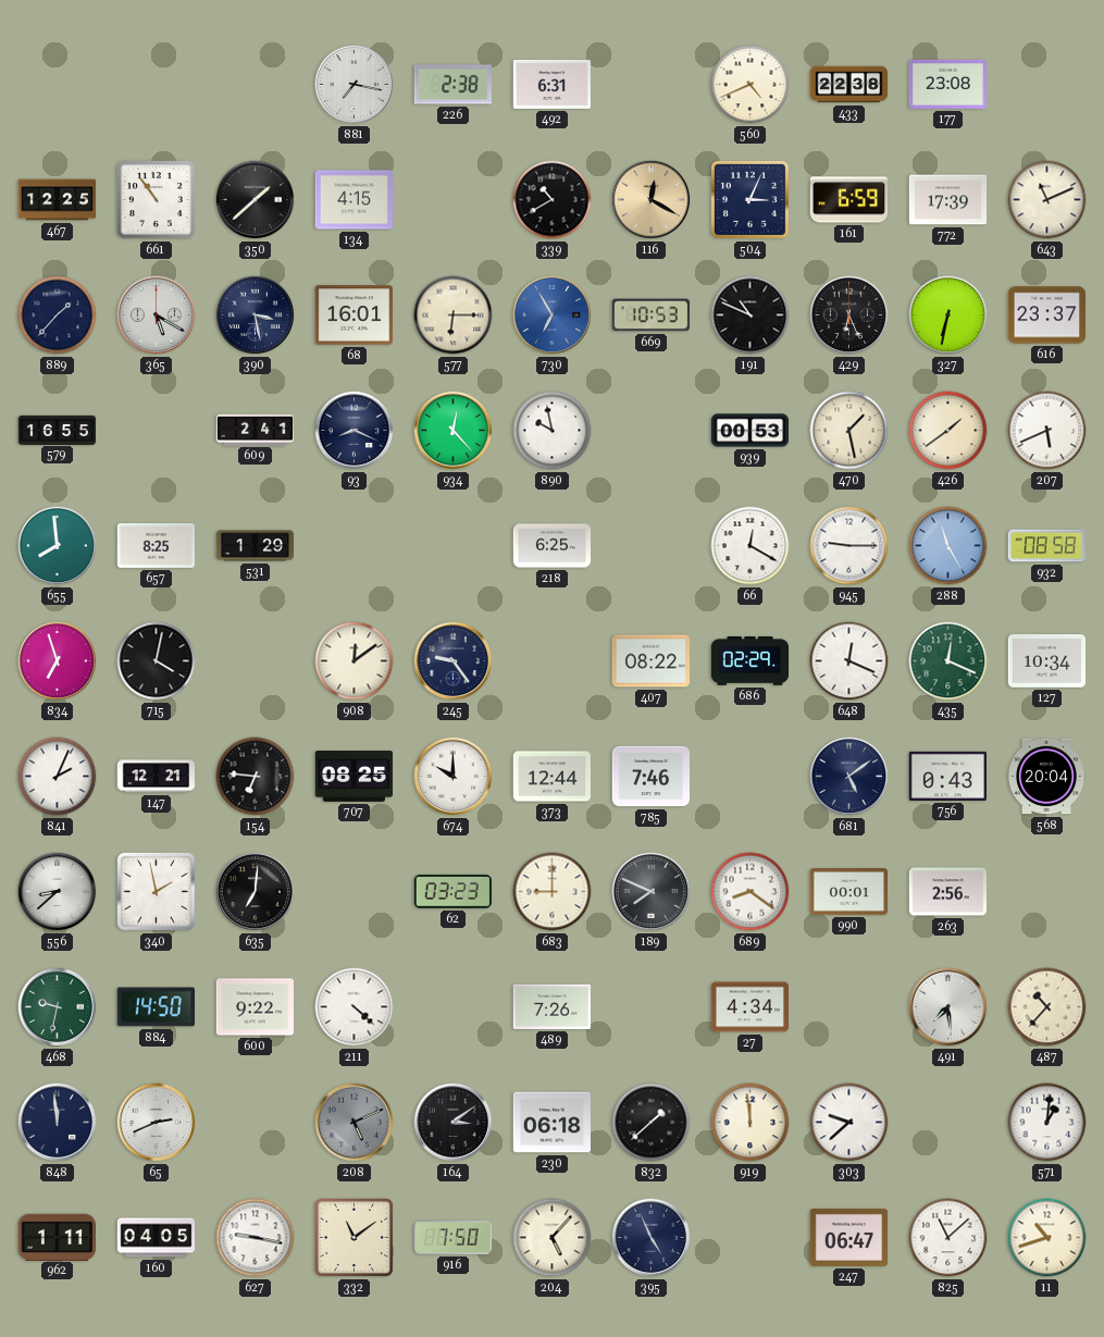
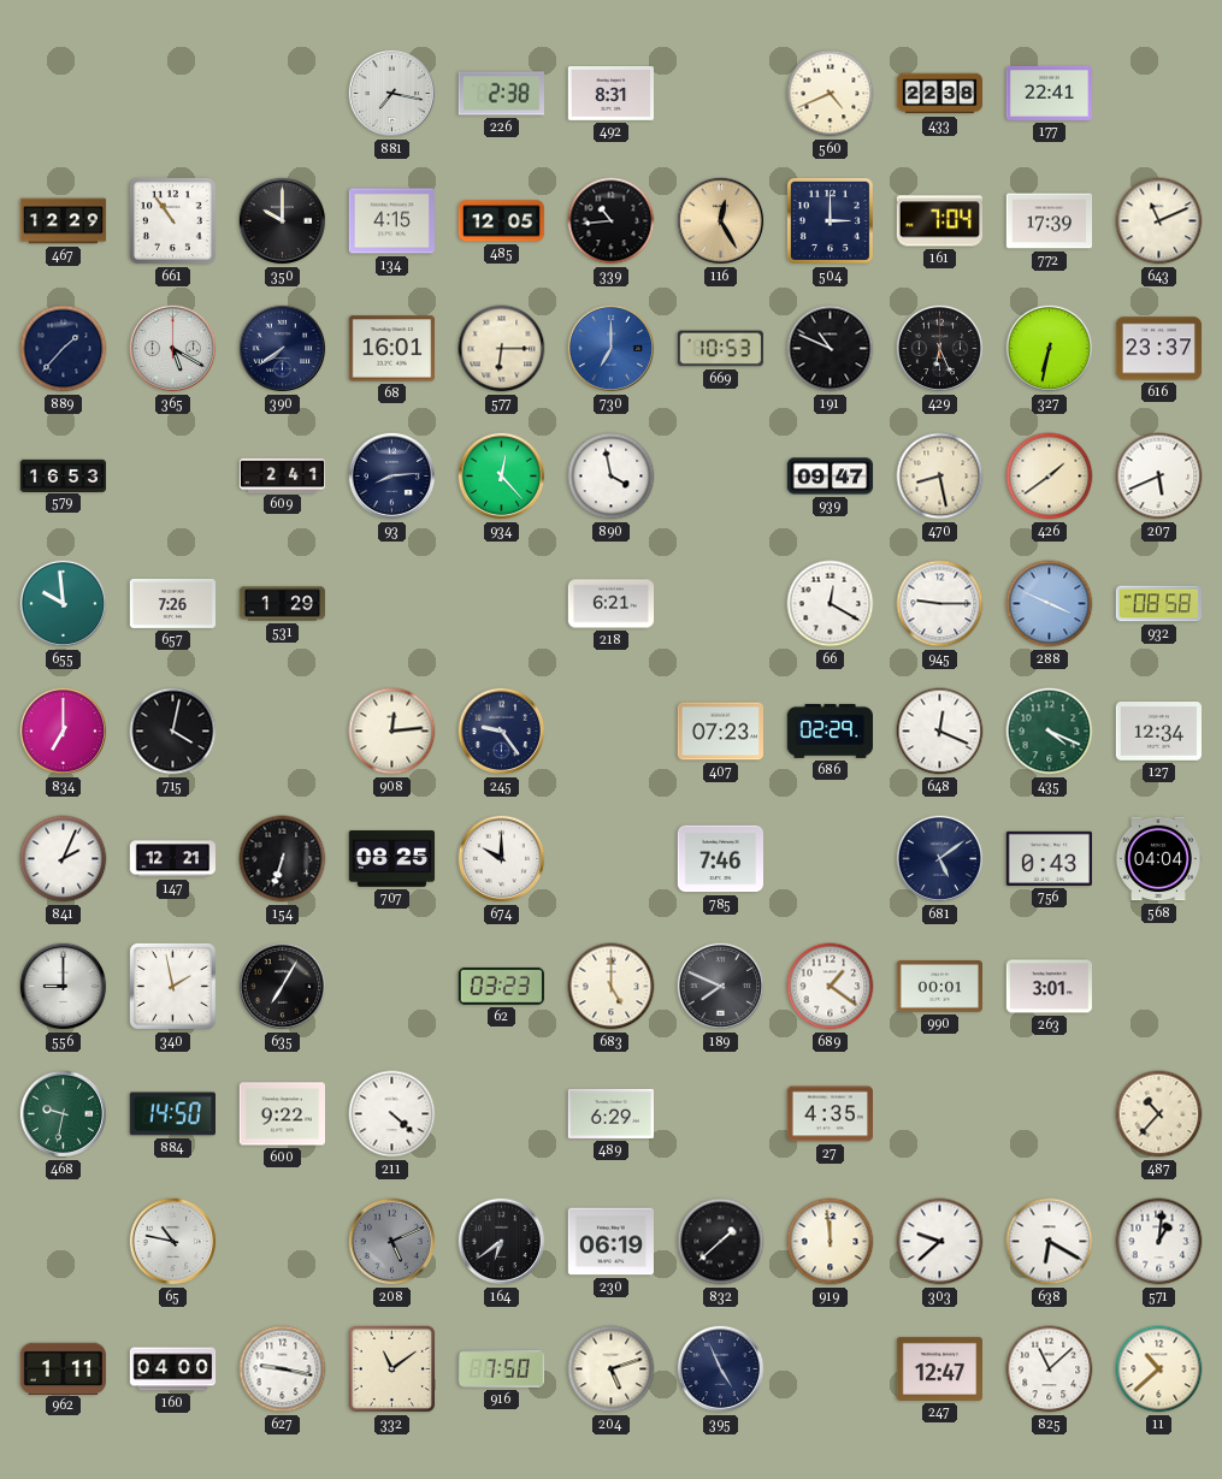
492: 6:31 -> 8:31
177: 23:08 -> 22:41
467: 12:25 -> 12:29
350: 1:38 -> 10:00
485: none -> 12:05
339: 10:40 -> 10:44
116: 12:20 -> 12:25
504: 3:04 -> 3:00
161: 6:59 -> 7:04
390: 3:28 -> 7:39
730: 6:55 -> 7:00
579: 16:55 -> 16:53
93: 8:19 -> 8:14
890: 9:58 -> 3:58
939: 00:53 -> 09:47
470: 1:28 -> 8:28
655: 7:59 -> 9:59
657: 8:25 -> 7:26
218: 6:25 -> 6:21
288: 11:25 -> 3:49
834: 6:57 -> 7:00
908: 12:09 -> 12:14
407: 08:22 -> 07:23
435: 12:19 -> 4:19
127: 10:34 -> 12:34
154: 6:46 -> 6:33
373: 12:44 -> none
568: 20:04 -> 04:04
556: 8:38 -> 9:00
635: 7:01 -> 7:05
683: 9:00 -> 5:00
689: 8:21 -> 1:21
263: 2:56 -> 3:01
489: 7:26 -> 6:29
27: 4:34 -> 4:35
491: 7:29 -> none
848: 11:59 -> none
65: 2:41 -> 10:47
164: 3:09 -> 6:39
230: 06:18 -> 06:19
638: none -> 6:20
160: 04:05 -> 04:00
204: 5:07 -> 5:12
247: 06:47 -> 12:47
11: 10:42 -> 10:38
